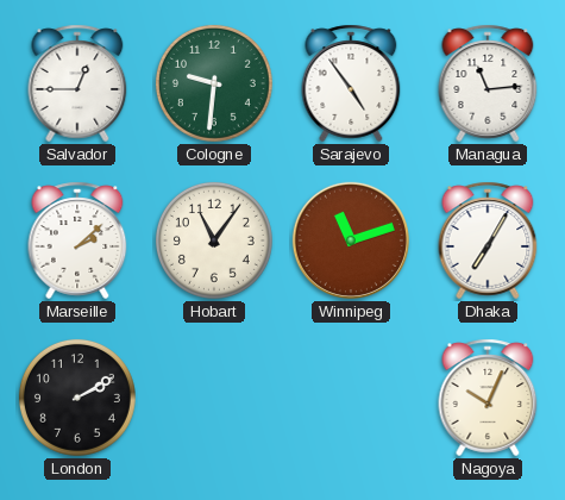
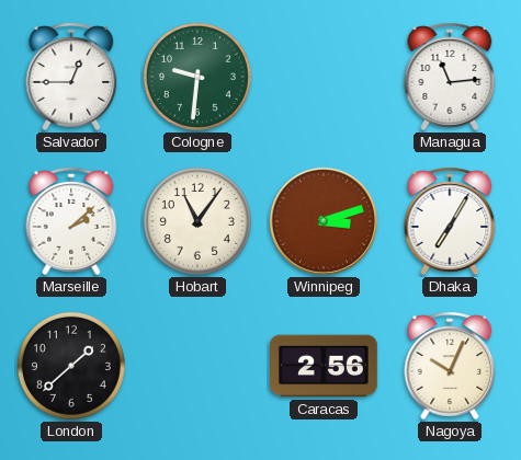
Sarajevo: 4:54 -> none
Winnipeg: 11:12 -> 3:12
London: 2:10 -> 1:38
Caracas: none -> 2:56
